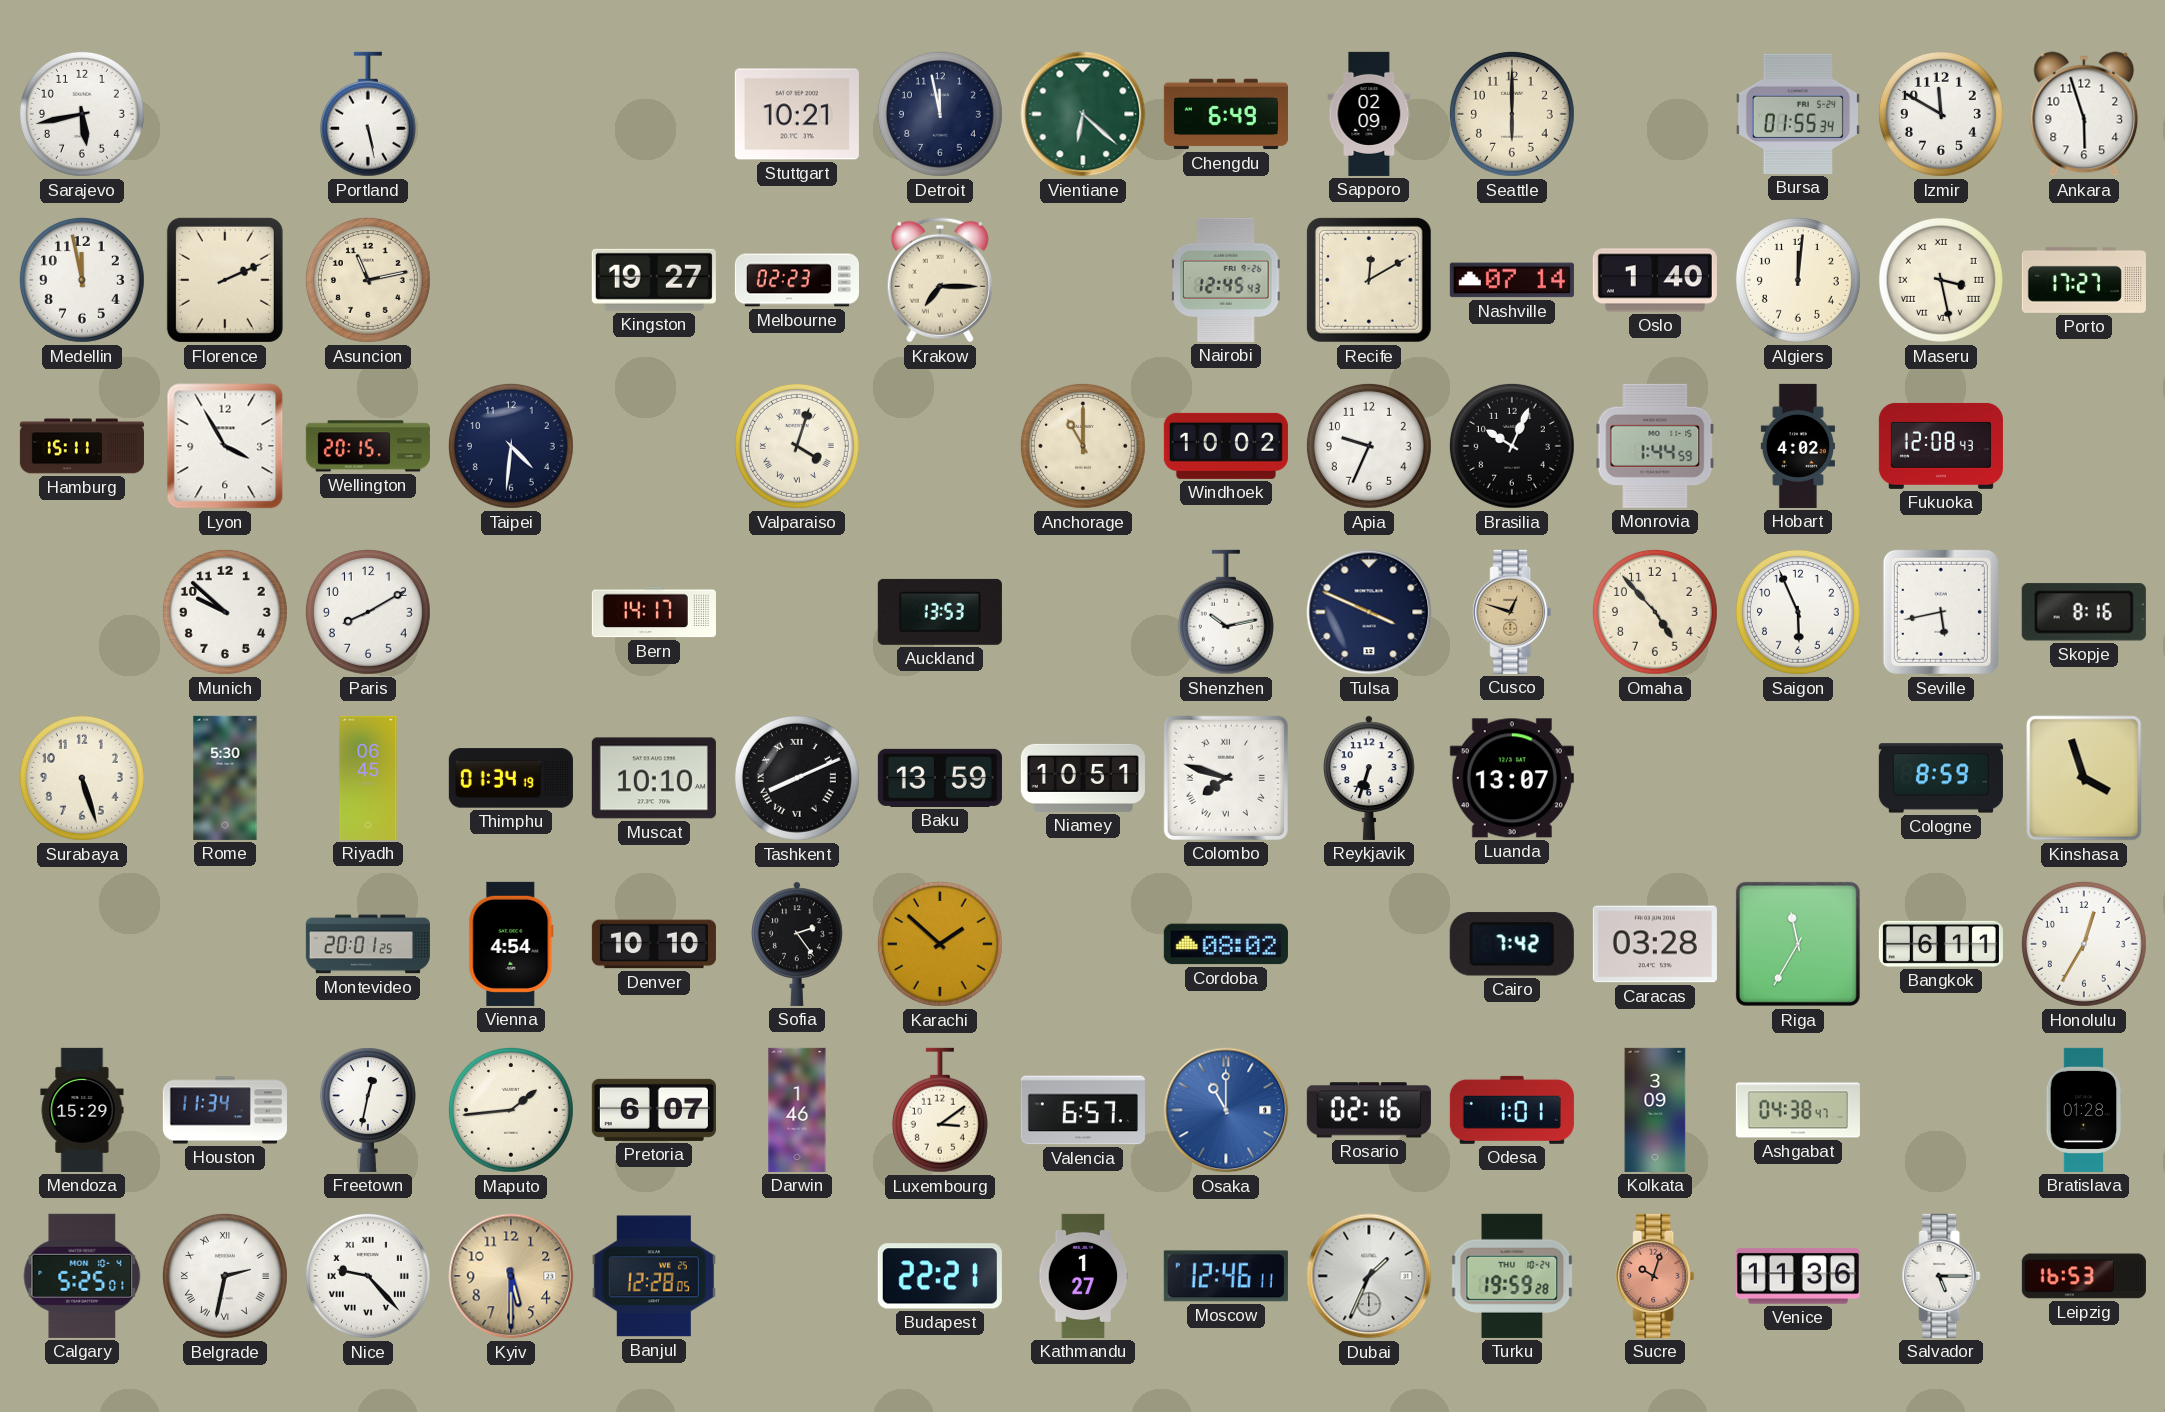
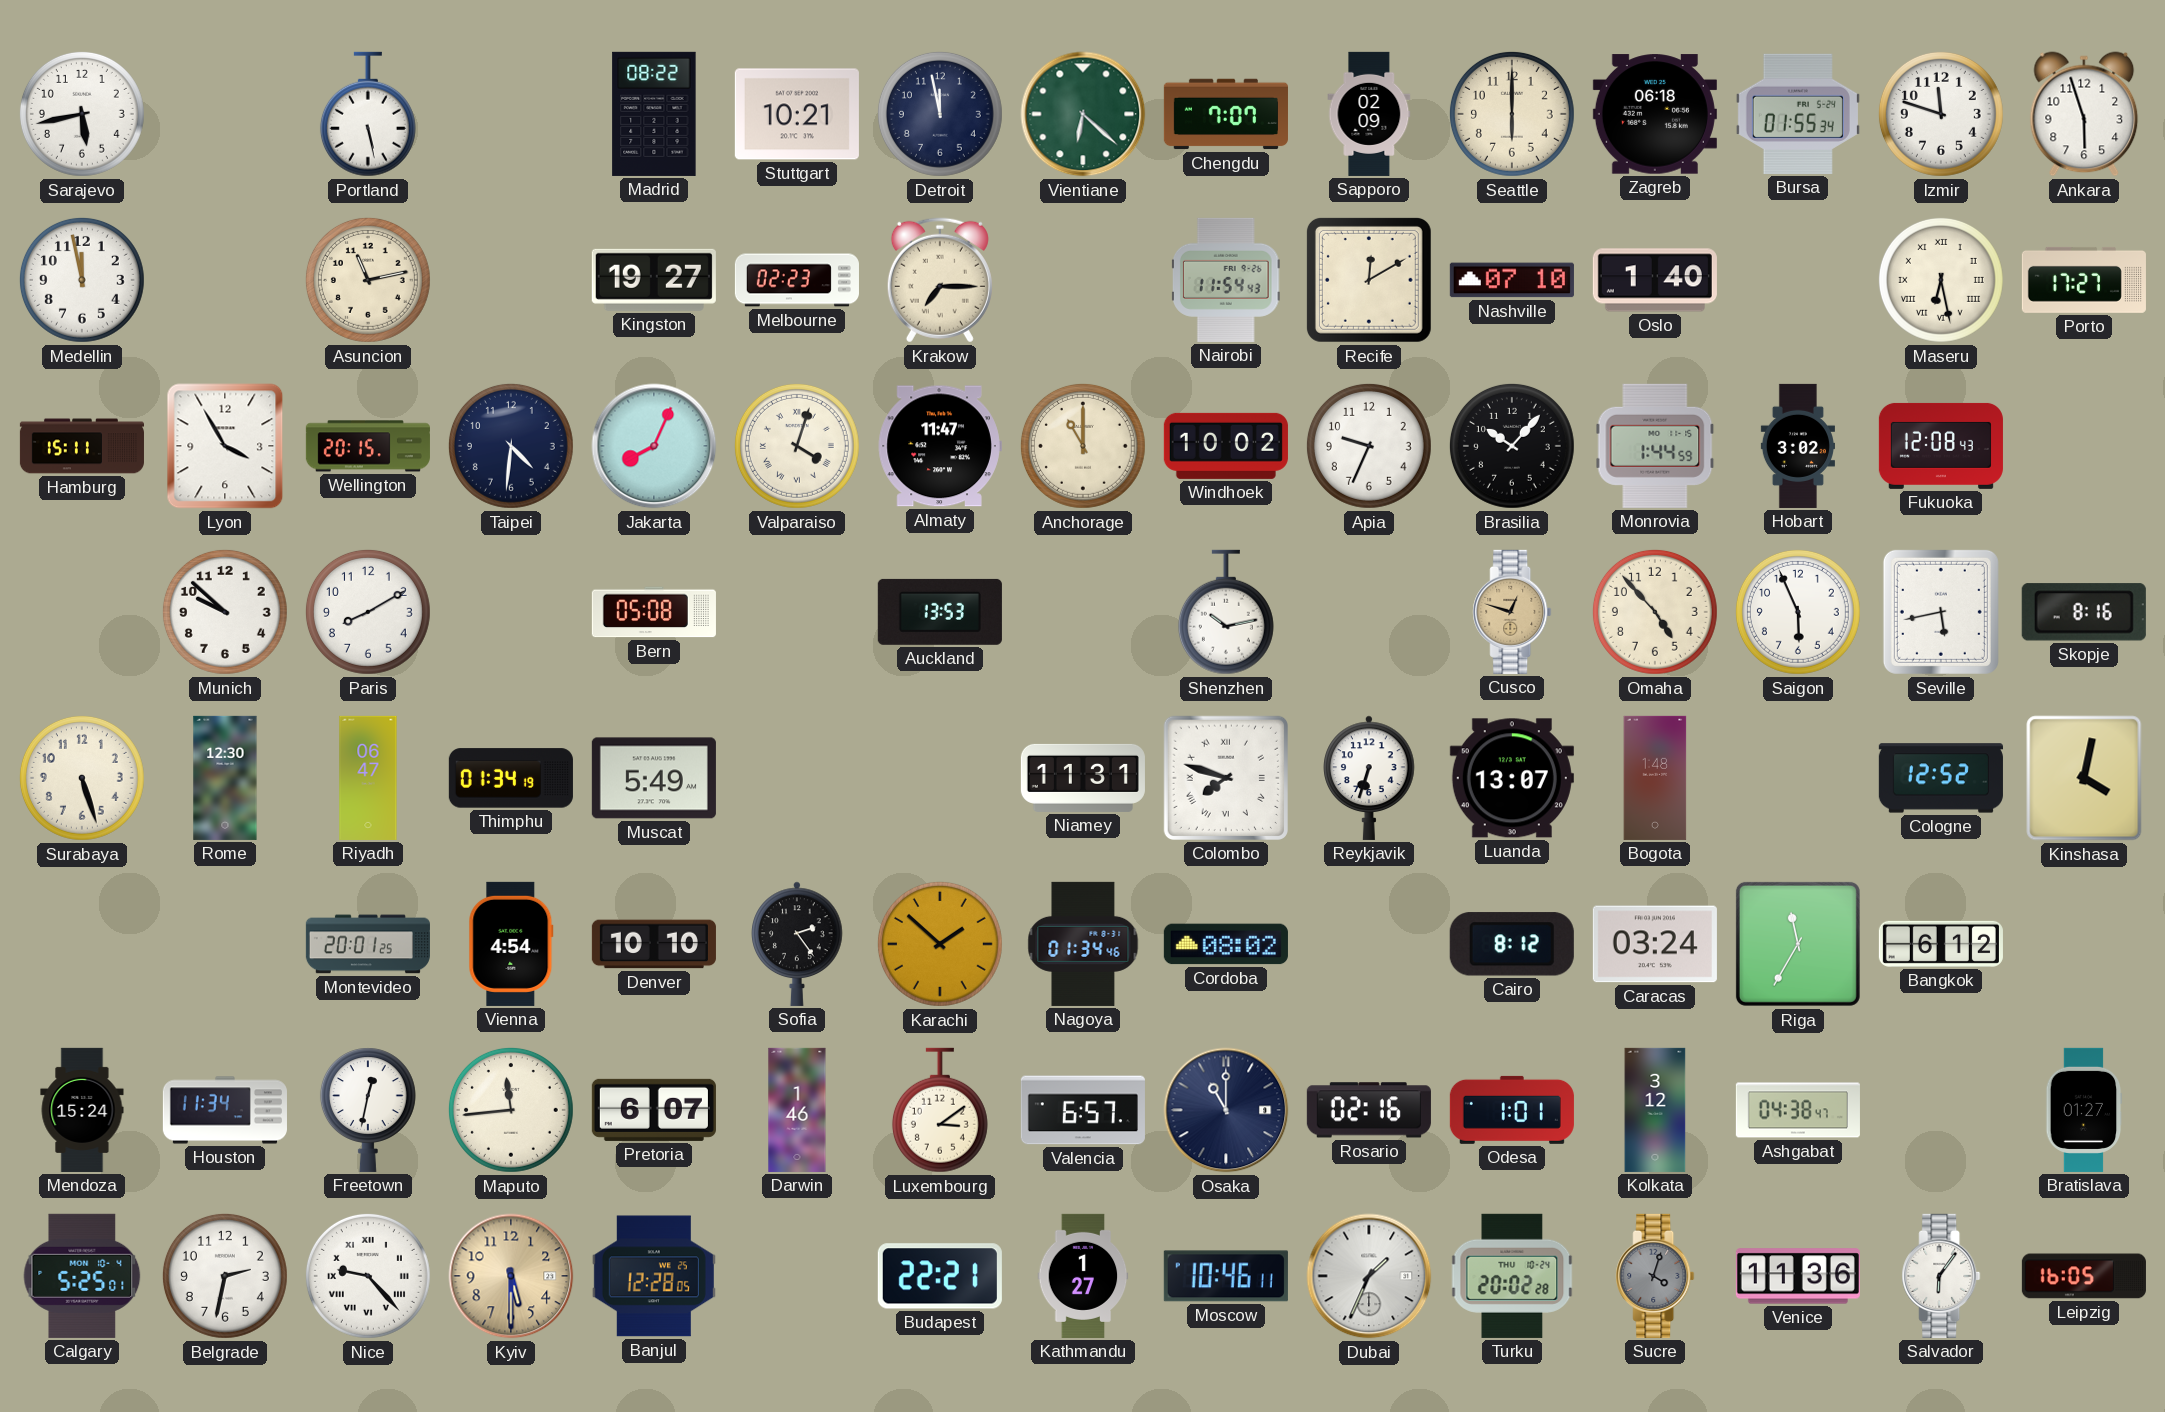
Madrid: none -> 08:22
Chengdu: 6:49 -> 7:07
Zagreb: none -> 06:18
Izmir: 11:50 -> 11:48
Florence: 2:11 -> none
Nairobi: 12:45 -> 11:54
Nashville: 07:14 -> 07:10
Algiers: 12:01 -> none
Maseru: 3:28 -> 6:28
Jakarta: none -> 8:04
Almaty: none -> 11:47
Brasilia: 10:04 -> 10:07
Hobart: 4:02 -> 3:02
Bern: 14:17 -> 05:08
Tulsa: 3:49 -> none
Rome: 5:30 -> 12:30
Riyadh: 06:45 -> 06:47
Muscat: 10:10 -> 5:49
Tashkent: 8:11 -> none
Baku: 13:59 -> none
Niamey: 10:51 -> 11:31
Bogota: none -> 1:48
Cologne: 8:59 -> 12:52
Kinshasa: 3:57 -> 4:02
Nagoya: none -> 01:34
Cairo: 7:42 -> 8:12
Caracas: 03:28 -> 03:24
Bangkok: 6:11 -> 6:12
Honolulu: 12:35 -> none
Mendoza: 15:29 -> 15:24
Maputo: 1:44 -> 11:44
Osaka dial: blue -> navy
Kolkata: 3:09 -> 3:12
Bratislava: 01:28 -> 01:27
Belgrade numerals: Roman -> Arabic
Moscow: 12:46 -> 10:46
Turku: 19:59 -> 20:02
Sucre: 10:03 -> 4:03
Sucre dial: salmon -> grey
Salvador: 5:15 -> 6:06
Leipzig: 16:53 -> 16:05
